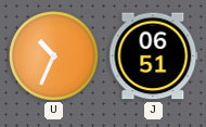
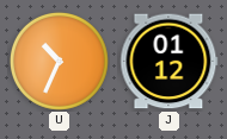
J: 06:51 -> 01:12
